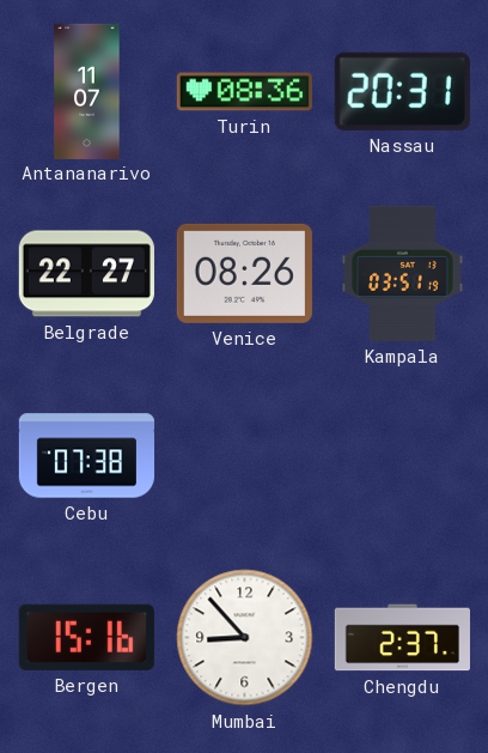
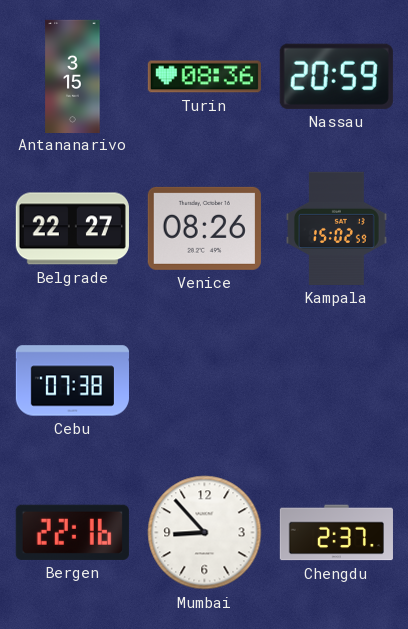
Antananarivo: 11:07 -> 3:15
Nassau: 20:31 -> 20:59
Kampala: 03:51 -> 15:02
Bergen: 15:16 -> 22:16
